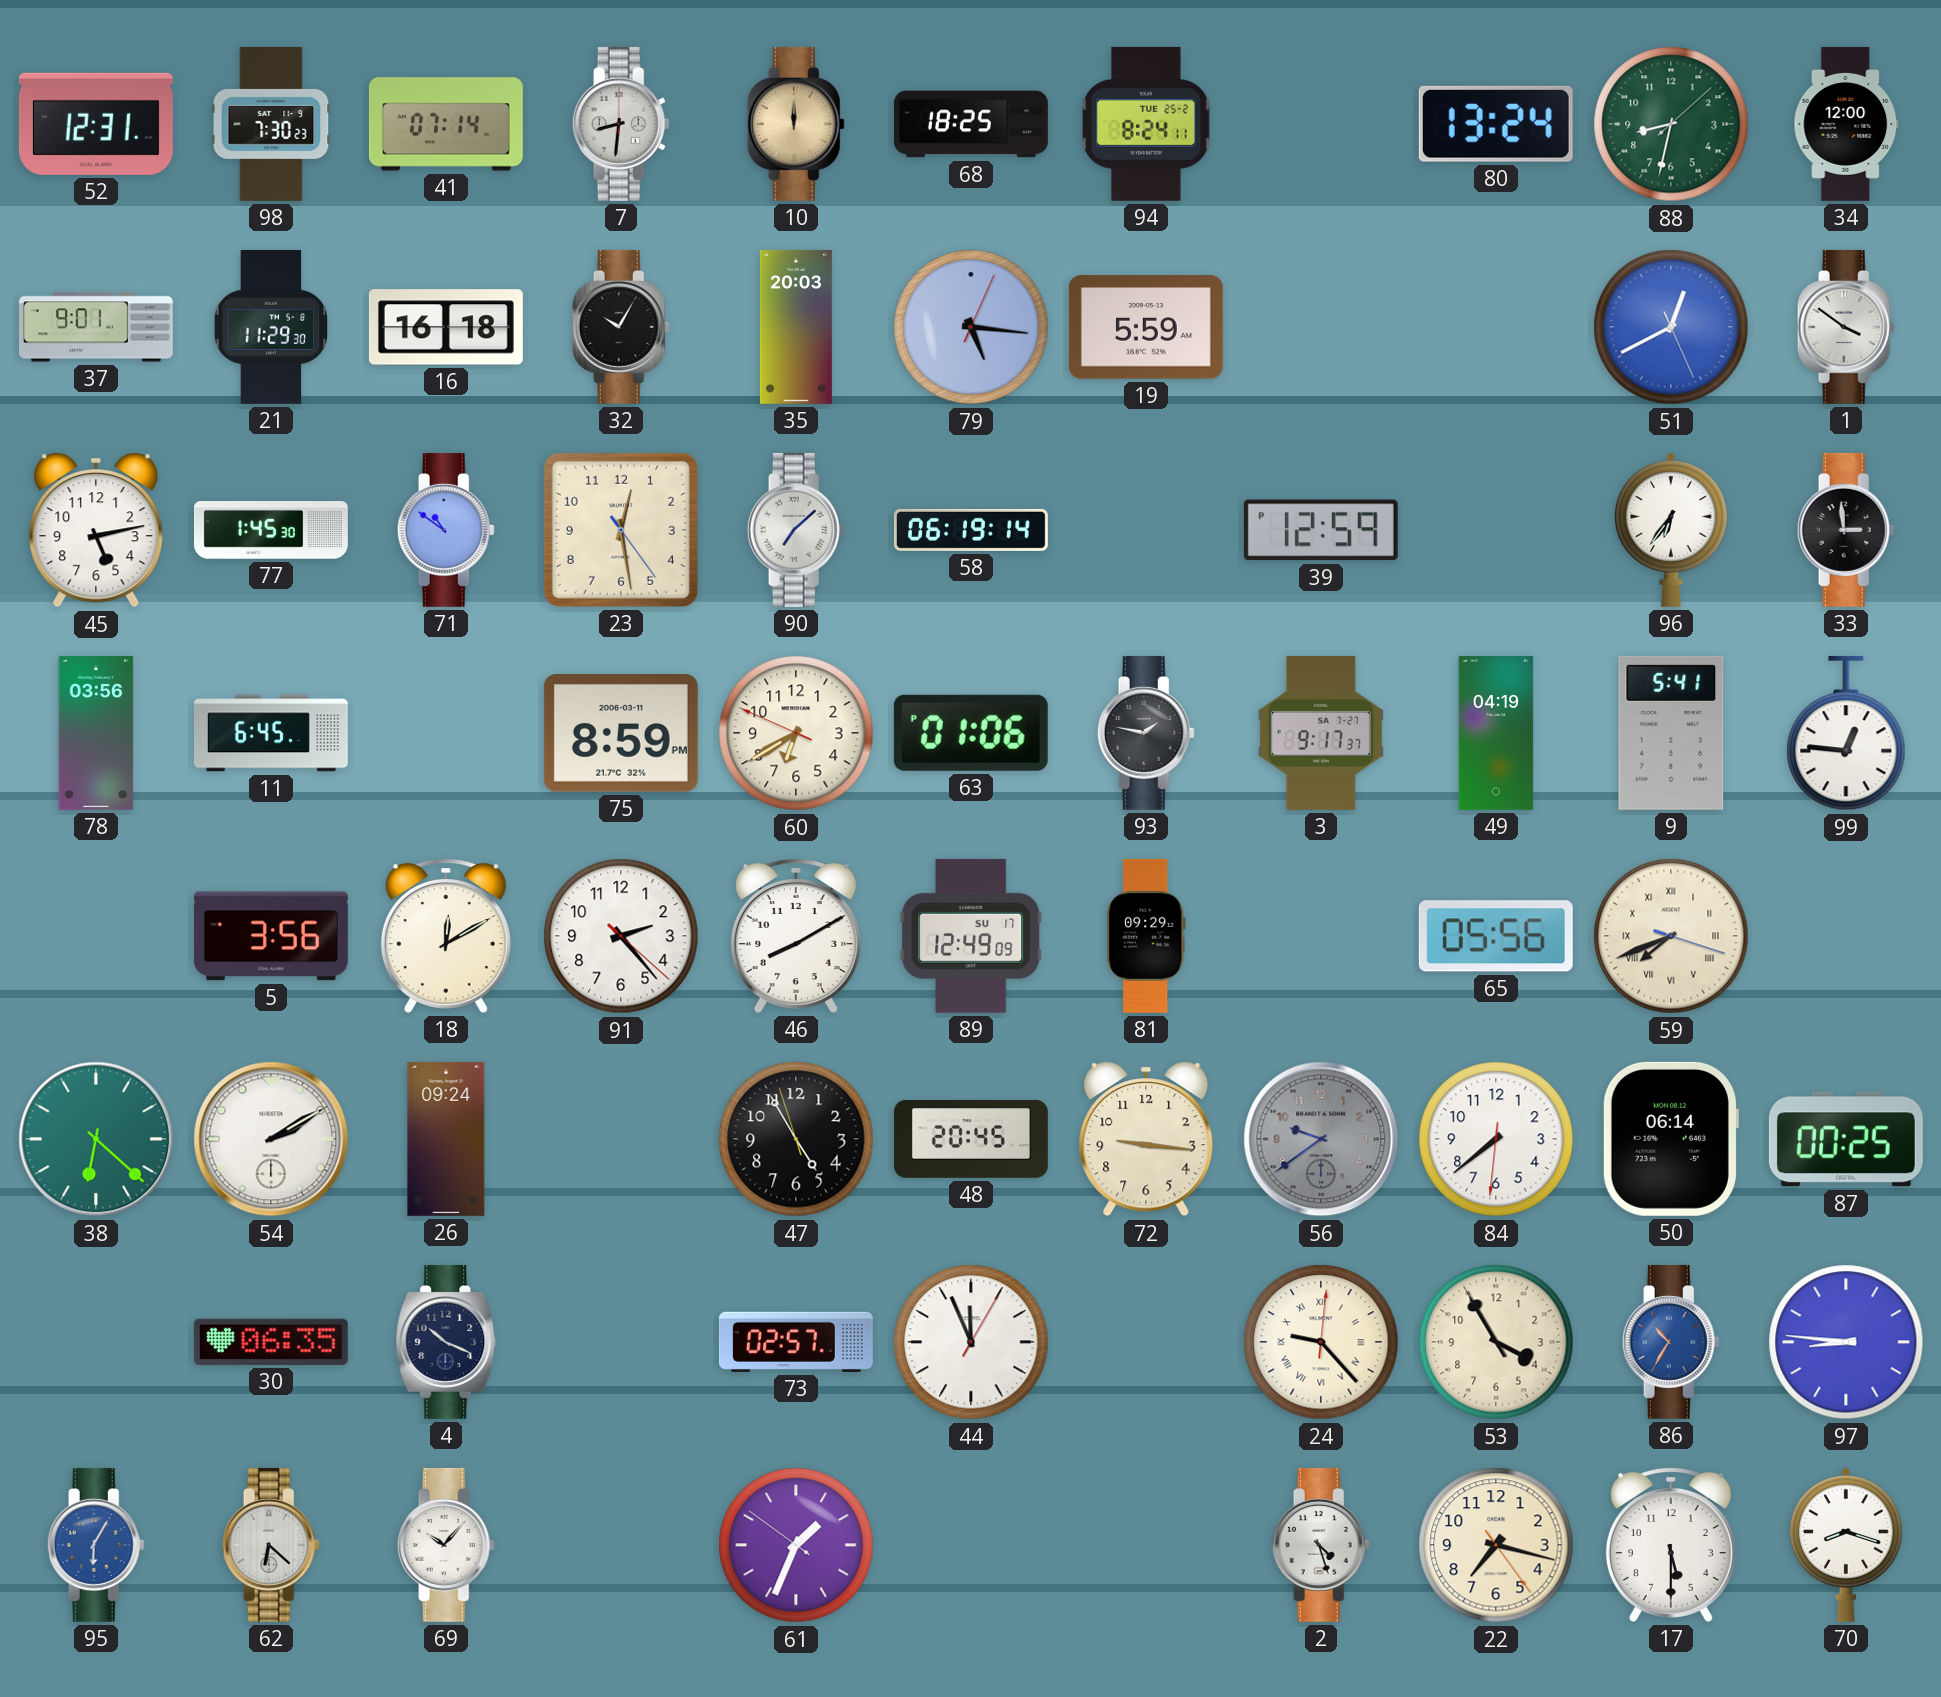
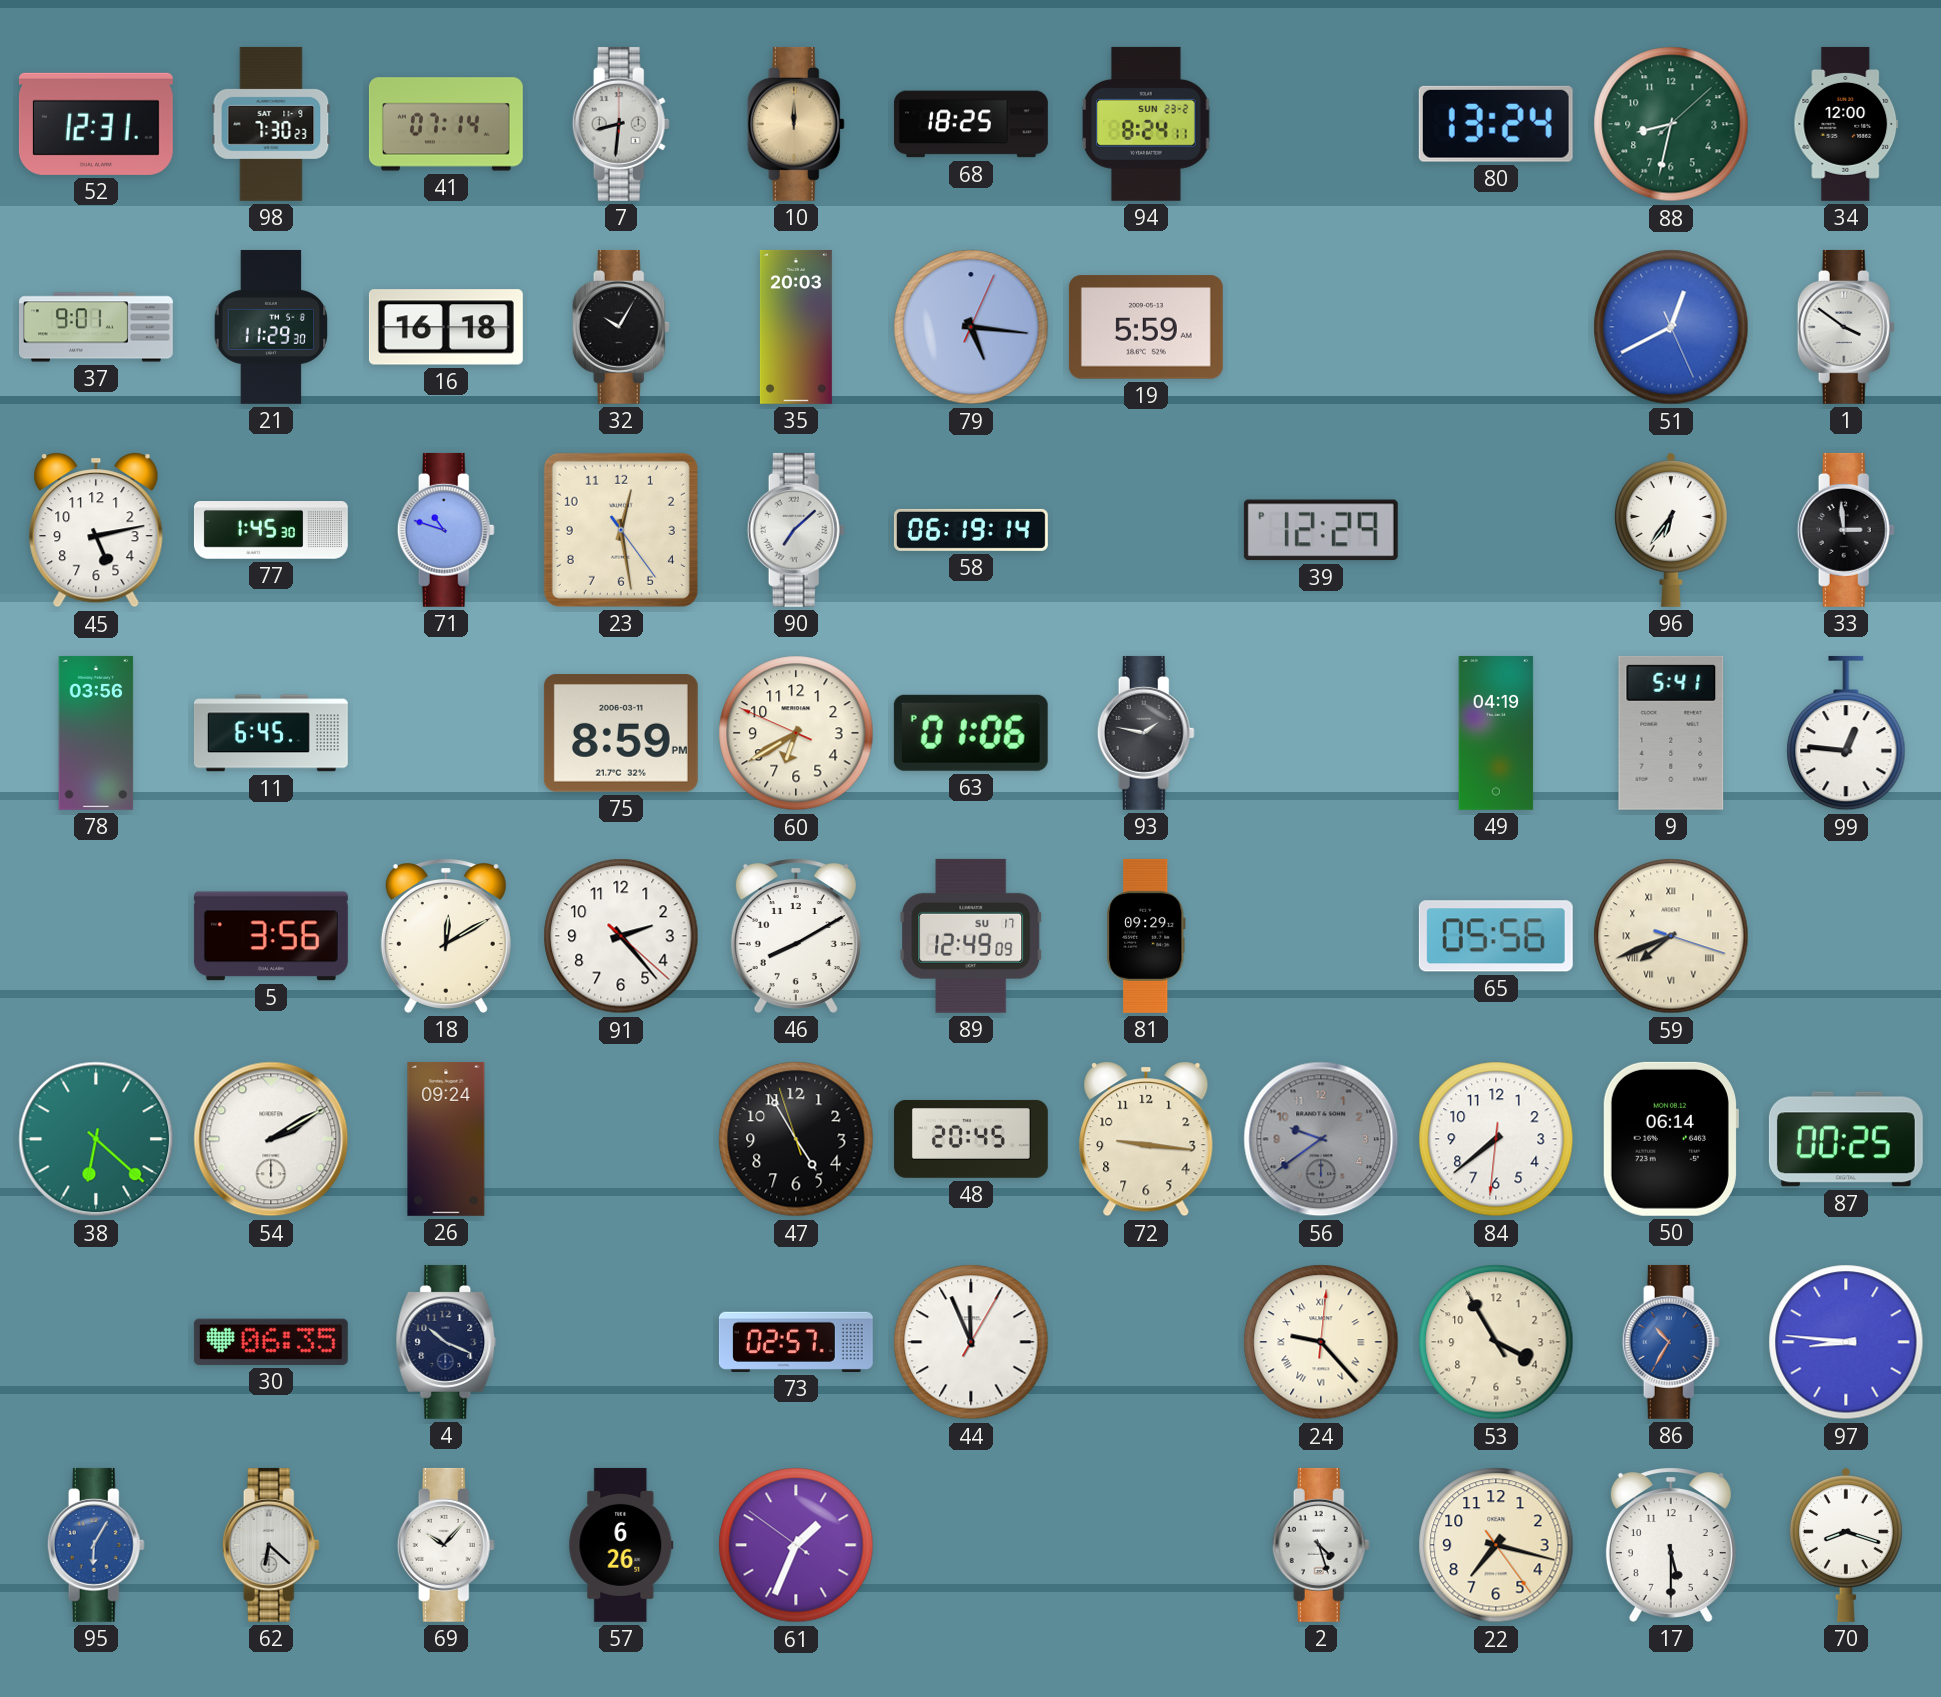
94 date: TUE 25-2 -> SUN 23-2
71: 10:51 -> 10:48
39: 12:59 -> 12:29
3: 9:17 -> none
57: none -> 6:26
